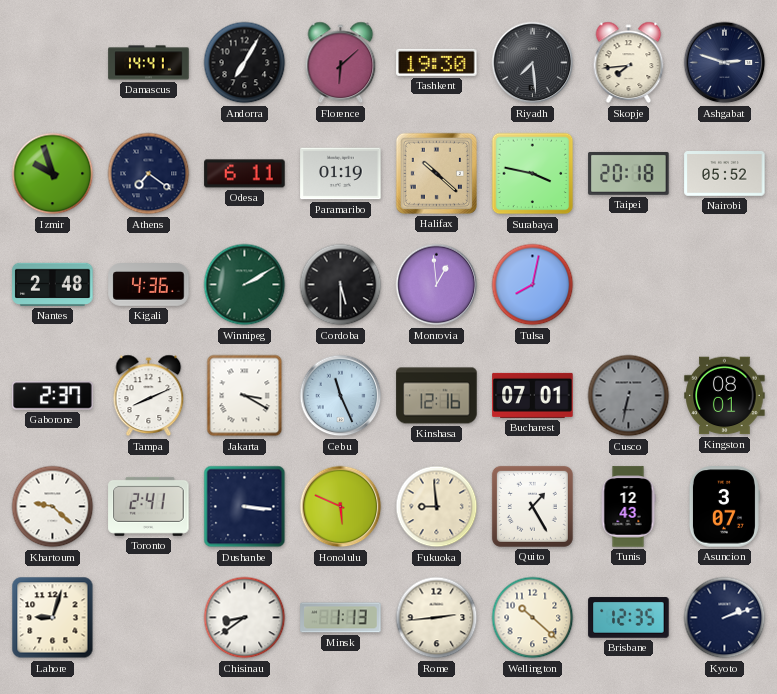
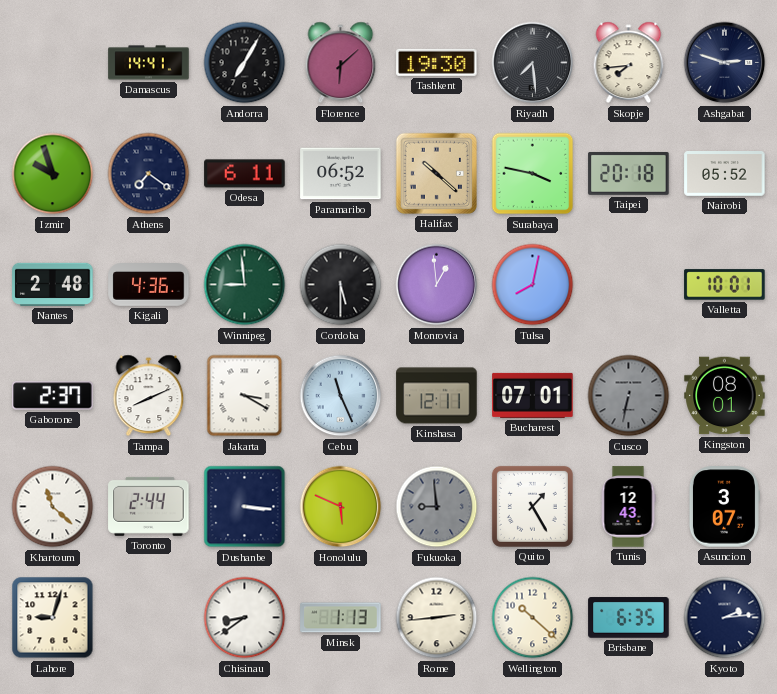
Paramaribo: 01:19 -> 06:52
Winnipeg: 2:10 -> 8:59
Valletta: none -> 10:01
Kinshasa: 12:16 -> 12:11
Khartoum: 9:22 -> 11:22
Toronto: 2:41 -> 2:44
Fukuoka dial: cream -> grey
Brisbane: 12:35 -> 6:35
Kyoto: 2:12 -> 2:14
